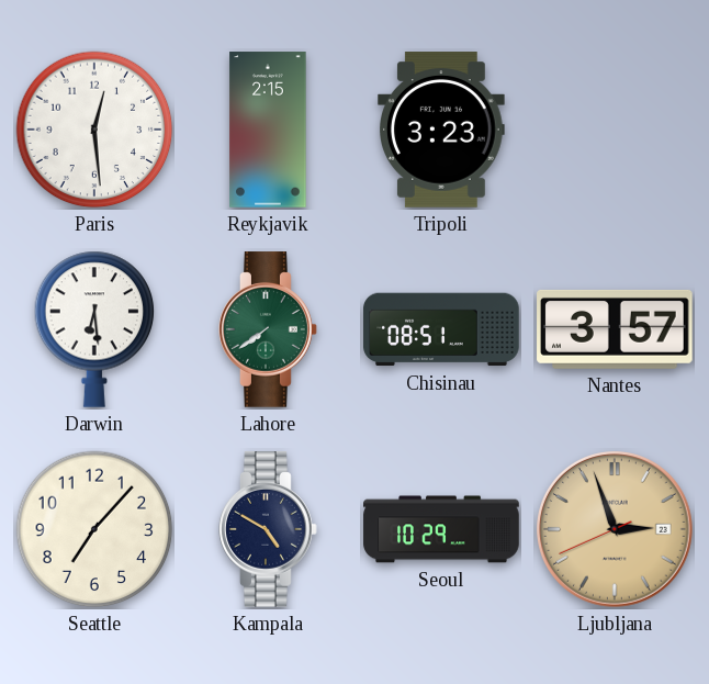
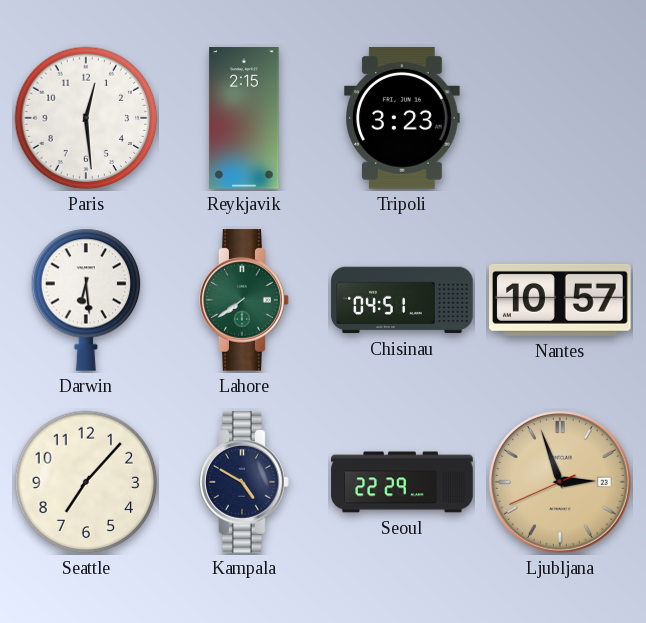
Chisinau: 08:51 -> 04:51
Nantes: 3:57 -> 10:57
Seoul: 10:29 -> 22:29
